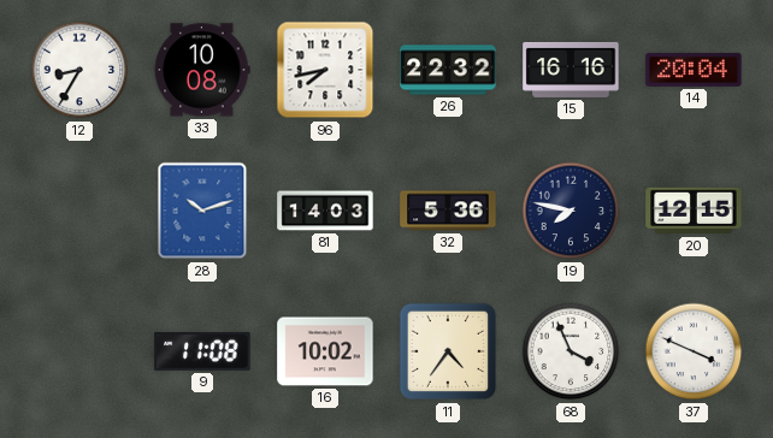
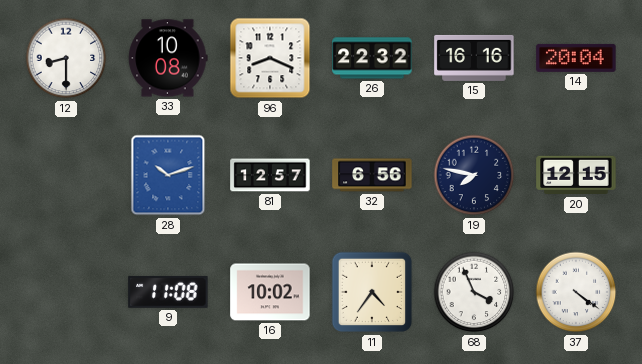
12: 8:35 -> 8:30
96: 7:43 -> 8:19
81: 14:03 -> 12:57
32: 5:36 -> 6:56
37: 3:49 -> 4:21
